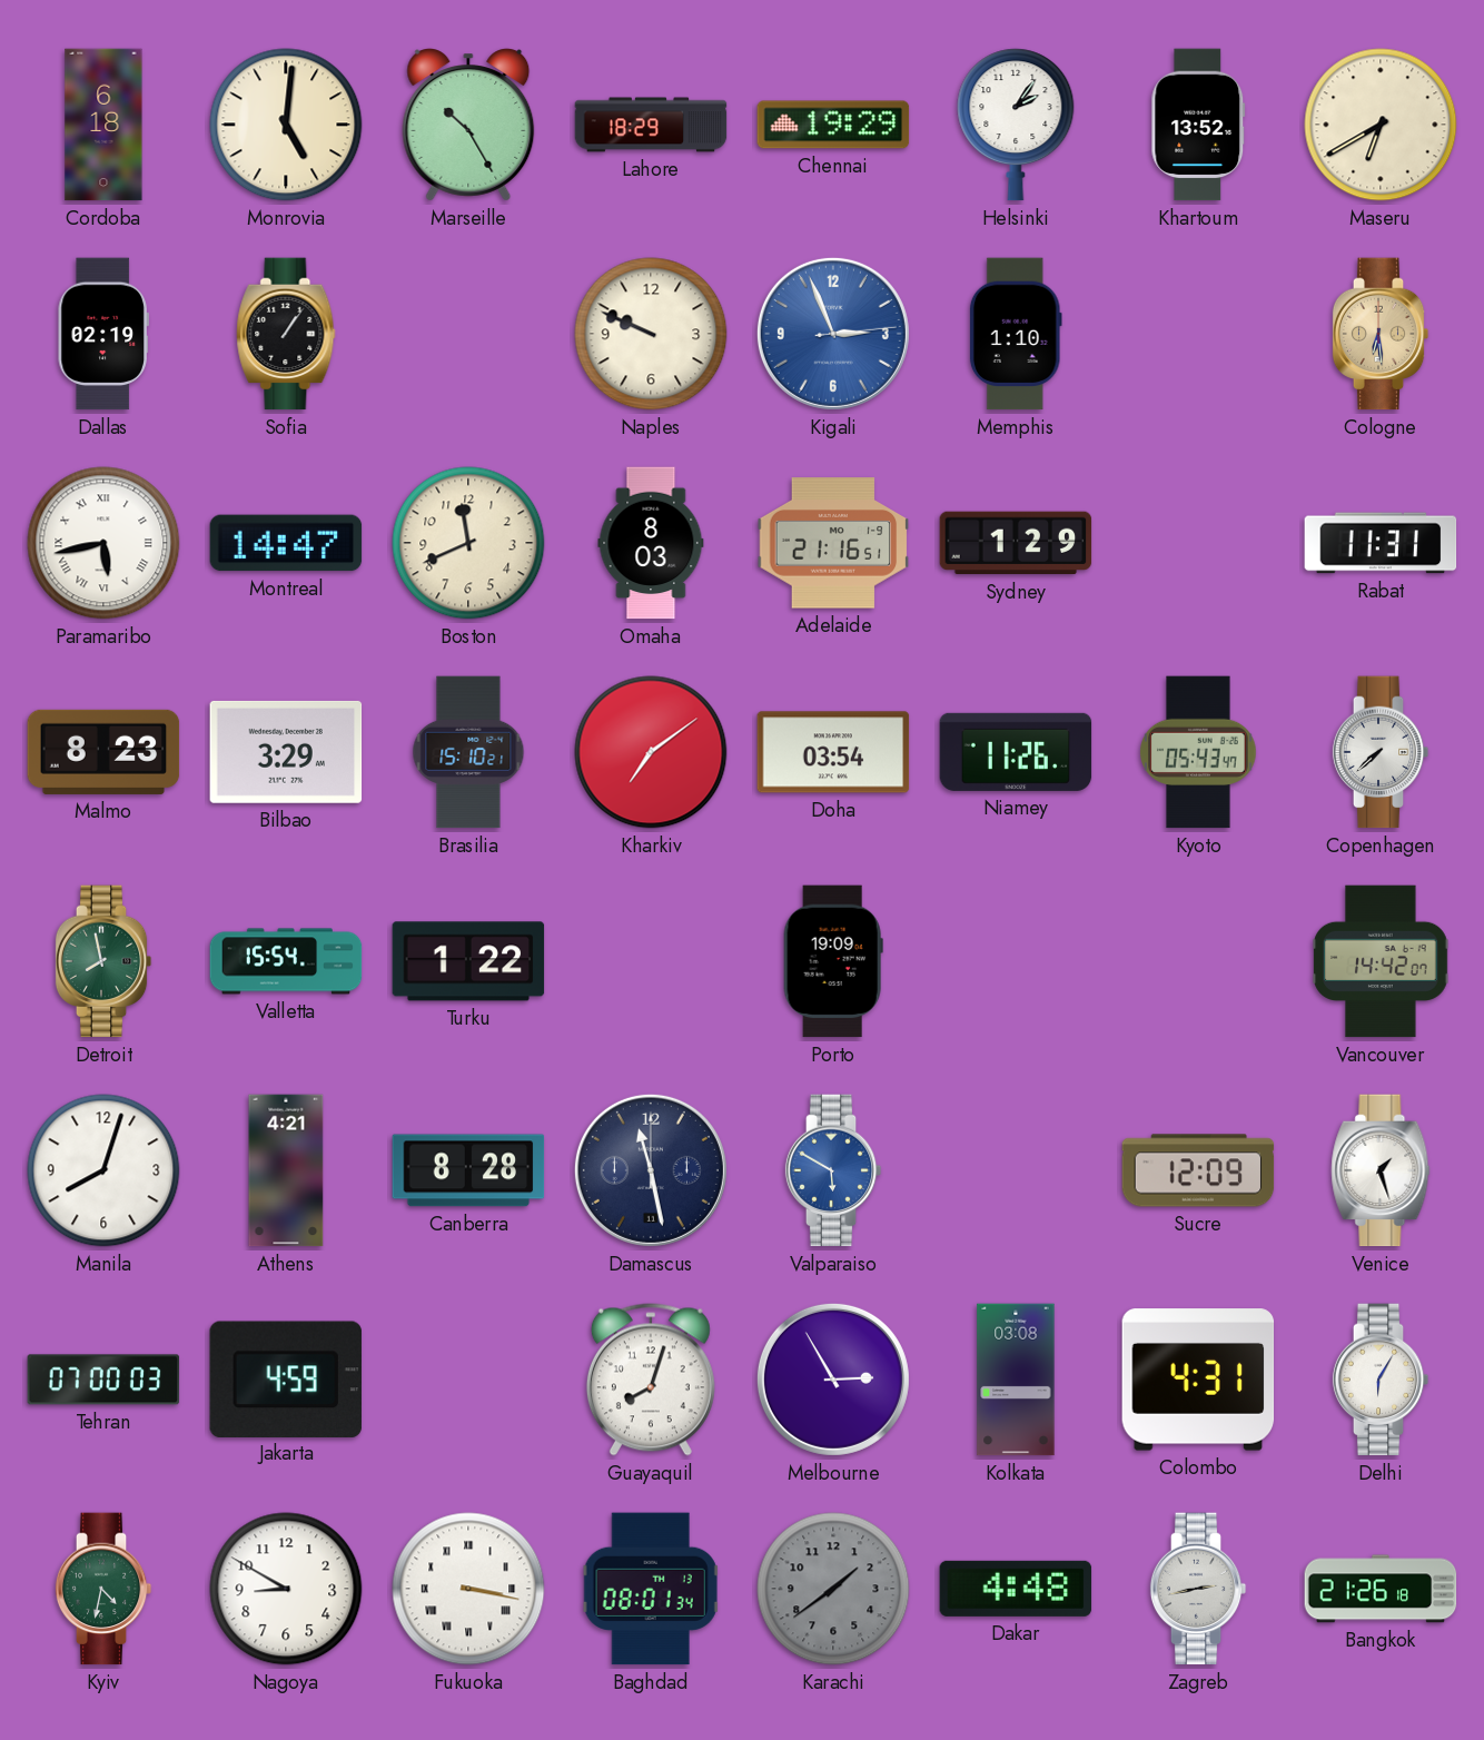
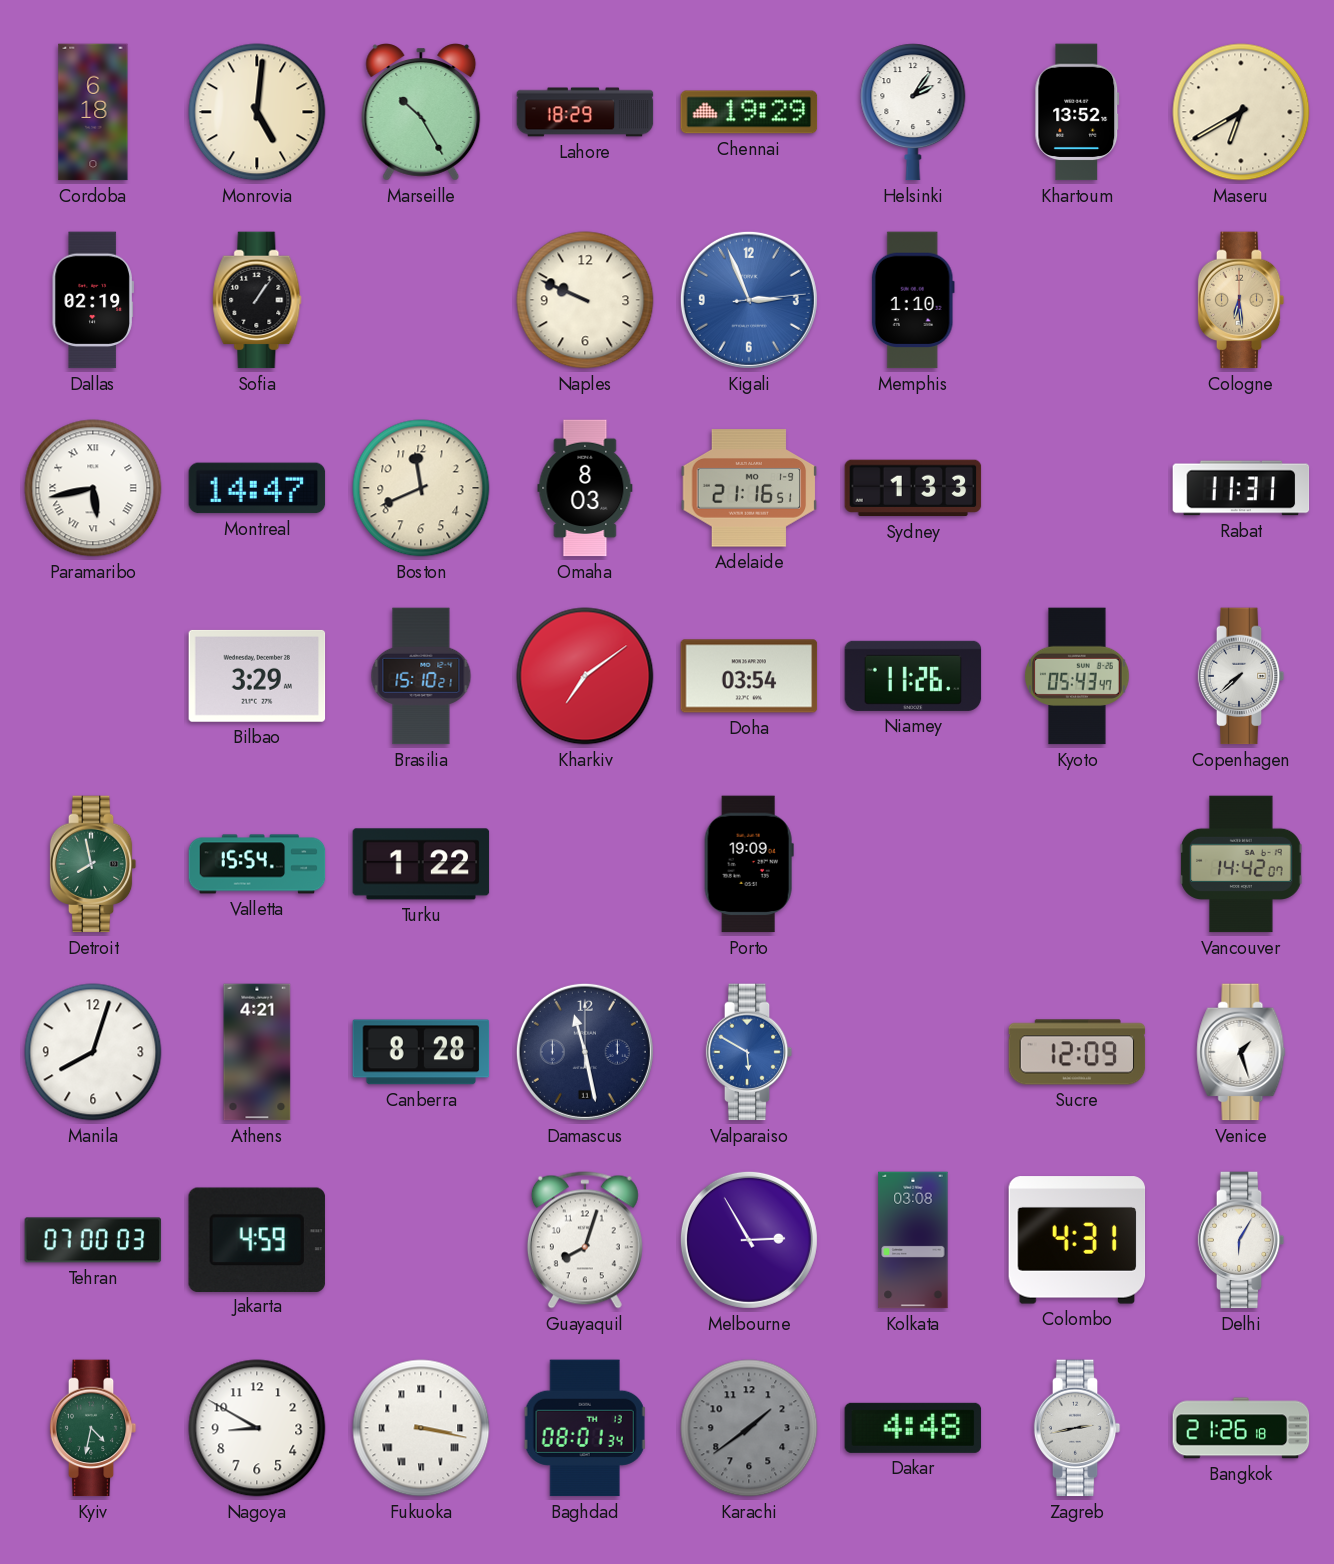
Sydney: 1:29 -> 1:33
Malmo: 8:23 -> none
